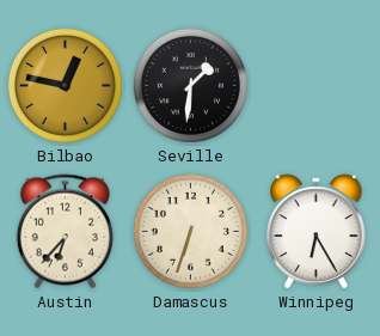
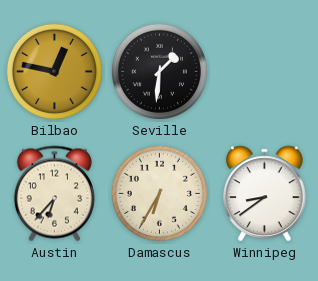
Damascus: 6:33 -> 6:35
Winnipeg: 6:25 -> 8:39
